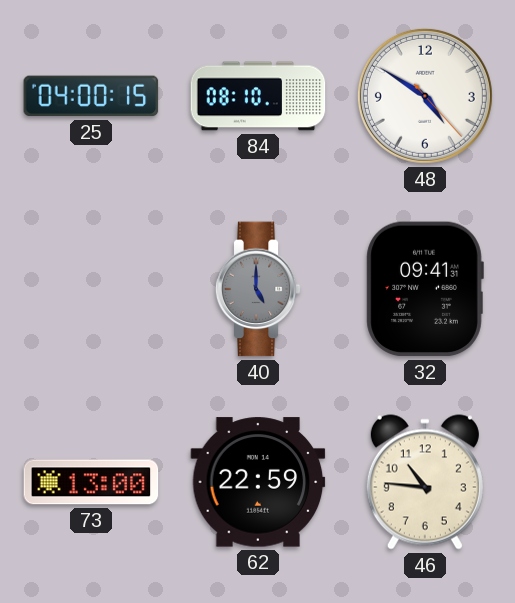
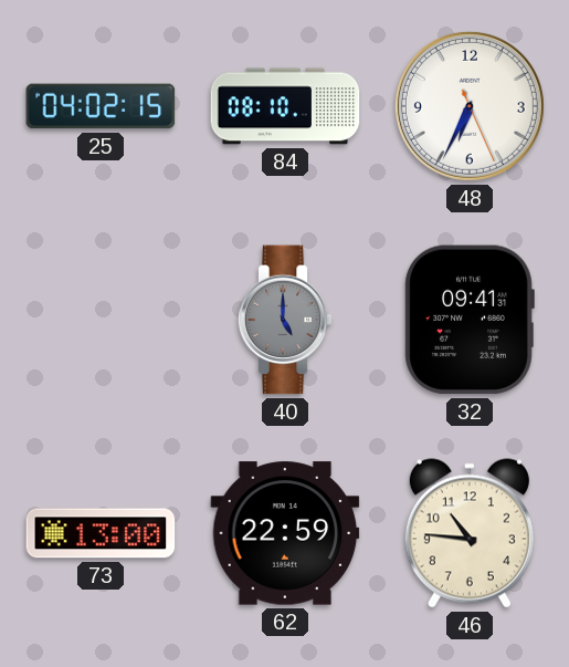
25: 04:00 -> 04:02
48: 4:50 -> 6:34
